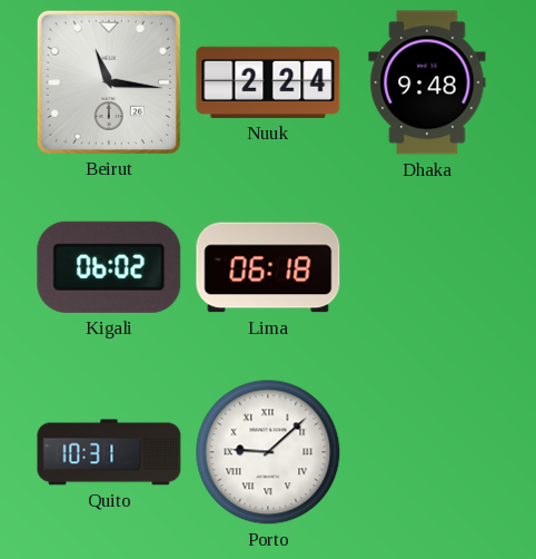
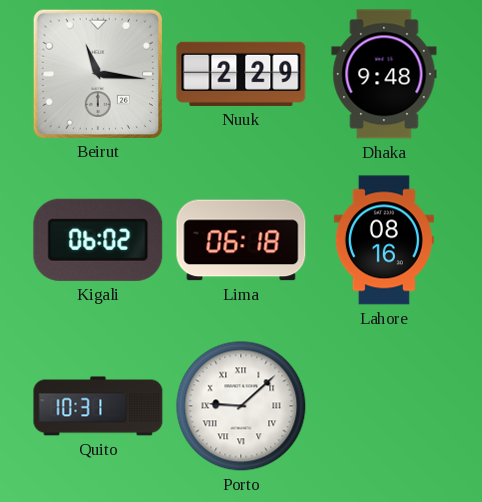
Nuuk: 2:24 -> 2:29
Lahore: none -> 08:16
